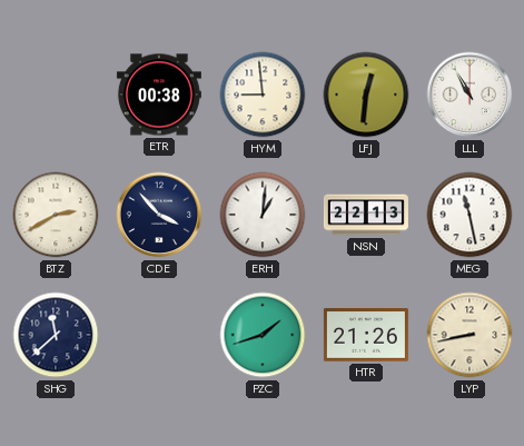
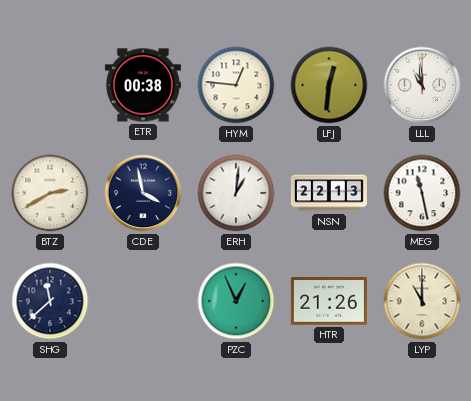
HYM: 8:59 -> 12:46
LLL: 10:55 -> 10:59
CDE: 3:53 -> 3:58
PZC: 1:42 -> 12:56
LYP: 8:43 -> 11:00
